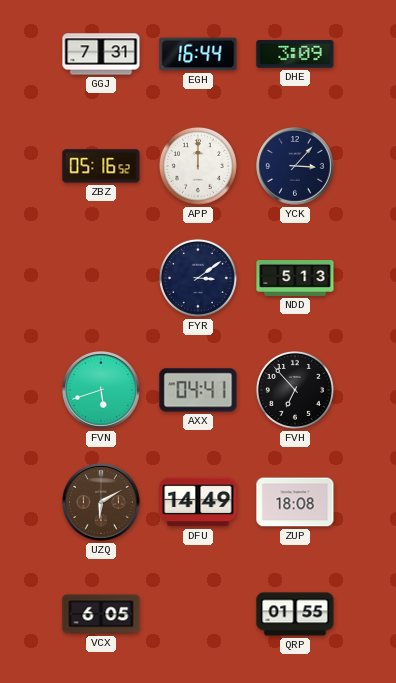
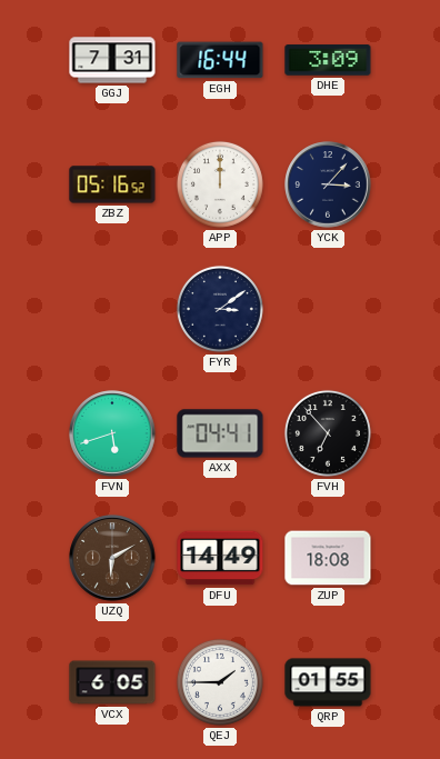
NDD: 5:13 -> none
QEJ: none -> 1:45
